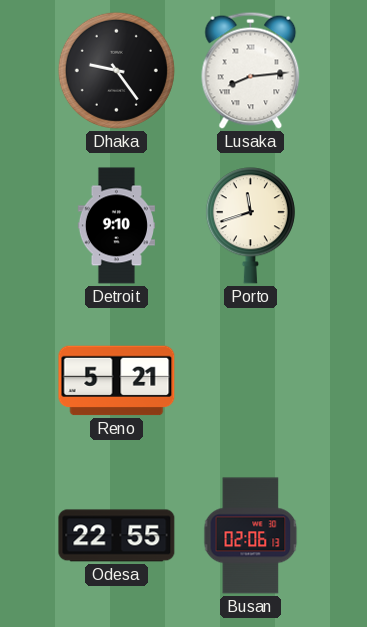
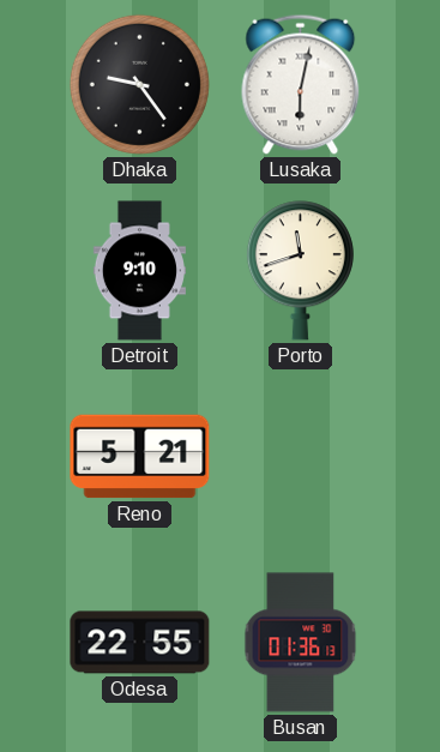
Lusaka: 8:14 -> 6:02
Busan: 02:06 -> 01:36
